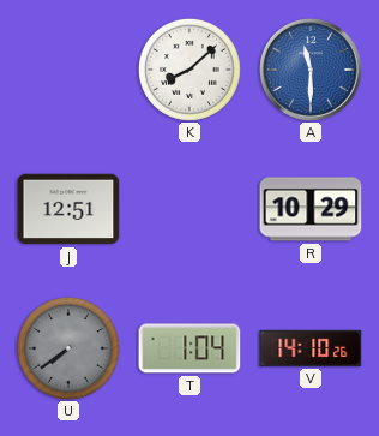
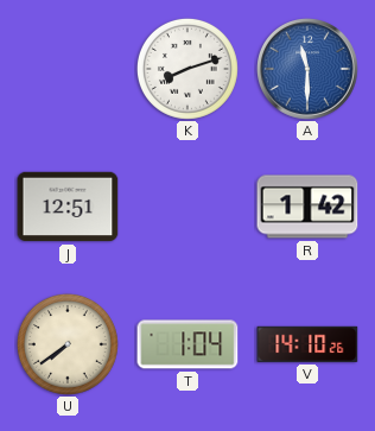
K: 8:08 -> 8:12
R: 10:29 -> 1:42
U dial: grey -> cream
